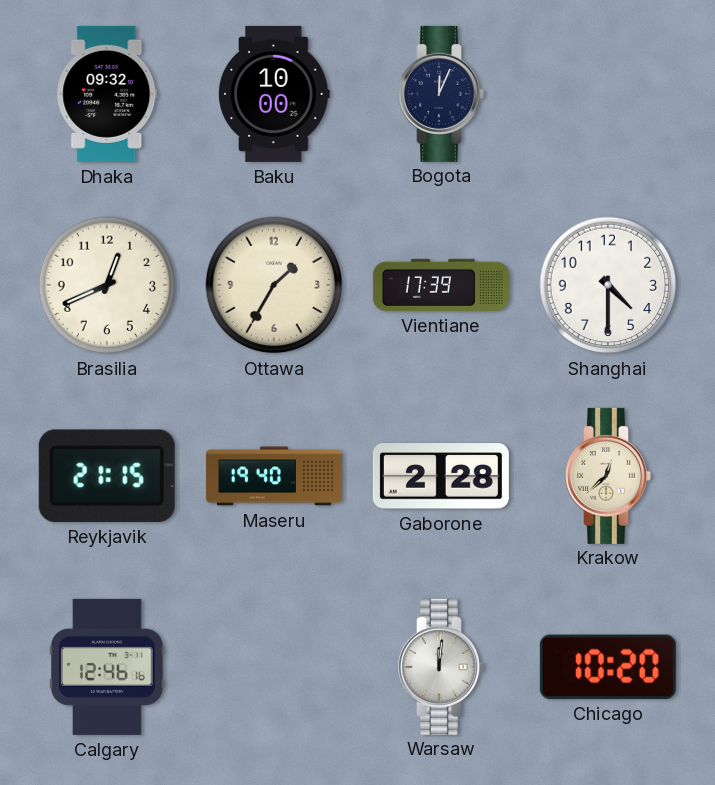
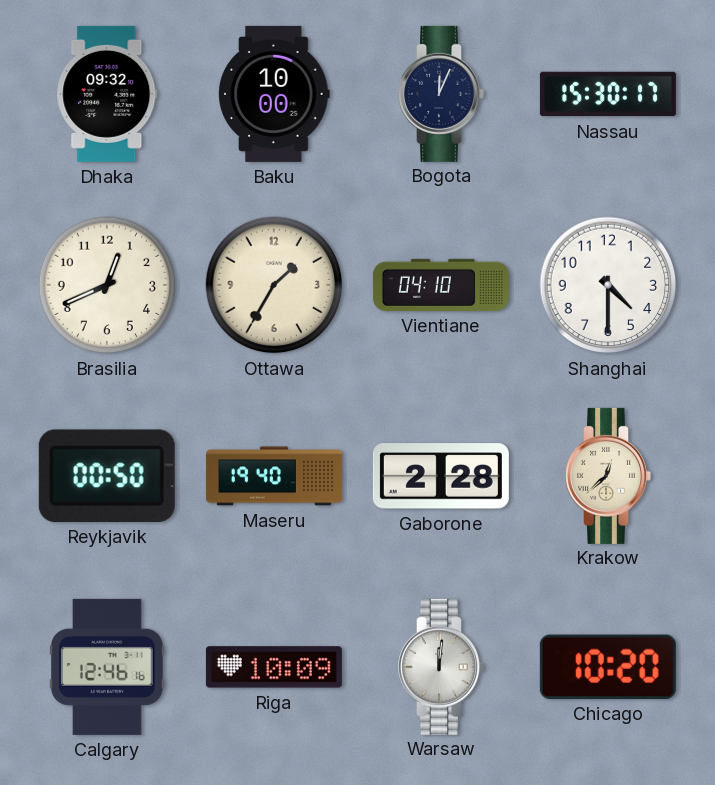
Nassau: none -> 15:30
Vientiane: 17:39 -> 04:10
Reykjavik: 21:15 -> 00:50
Riga: none -> 10:09
